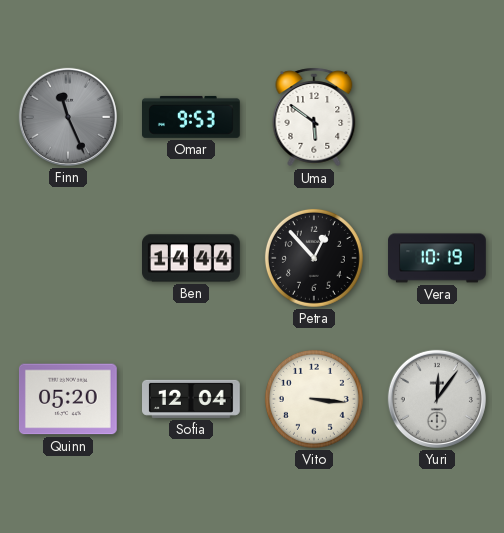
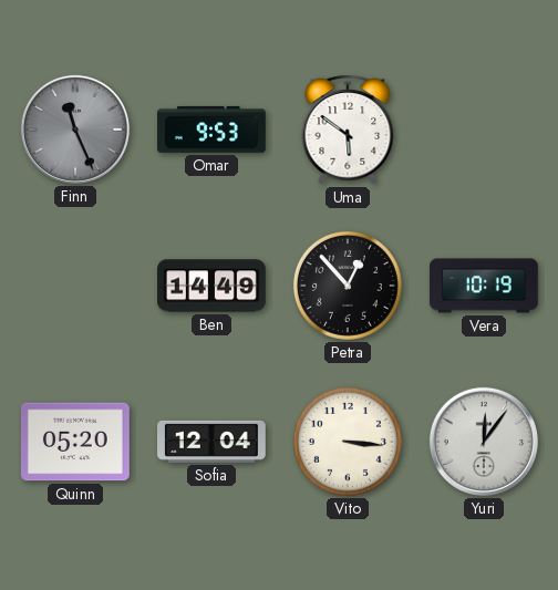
Ben: 14:44 -> 14:49
